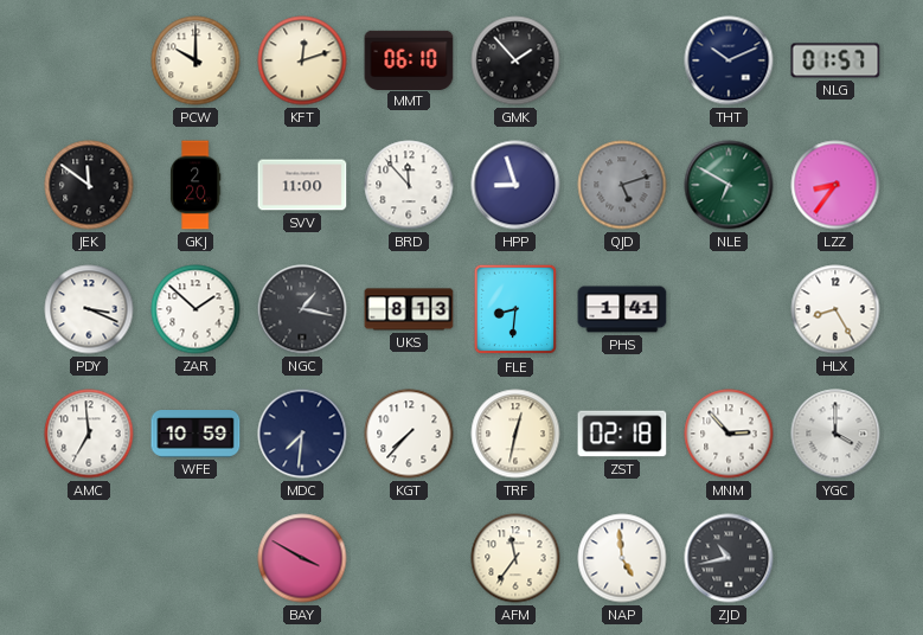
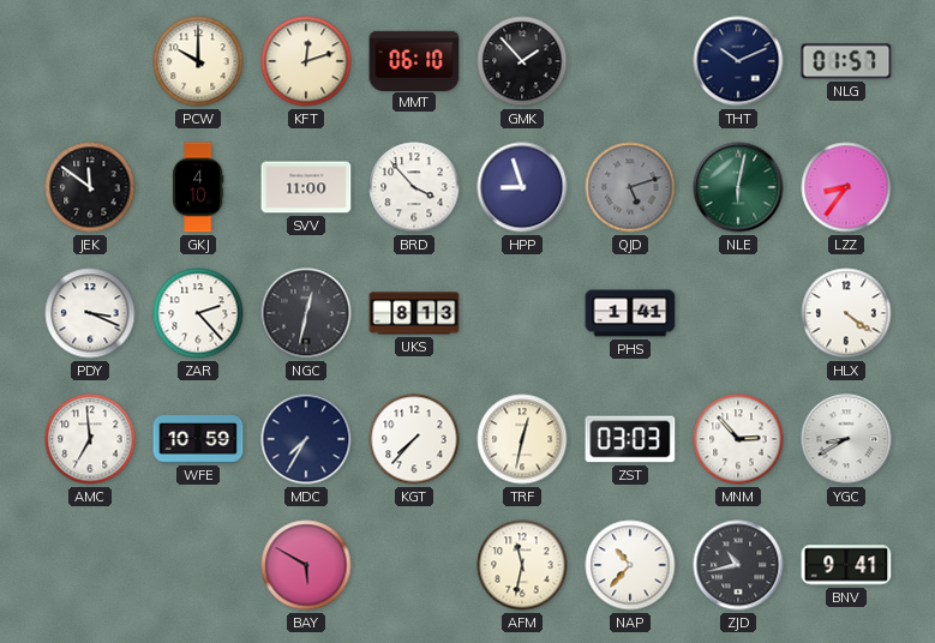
GKJ: 2:20 -> 4:10
BRD: 11:53 -> 3:53
NLE: 6:50 -> 6:02
ZAR: 1:52 -> 2:23
NGC: 1:17 -> 12:32
FLE: 8:31 -> none
HLX: 8:25 -> 4:21
MDC: 7:31 -> 7:35
ZST: 02:18 -> 03:03
YGC: 4:00 -> 8:40
BAY: 3:50 -> 5:50
AFM: 11:36 -> 11:32
NAP: 4:59 -> 10:37
BNV: none -> 9:41
